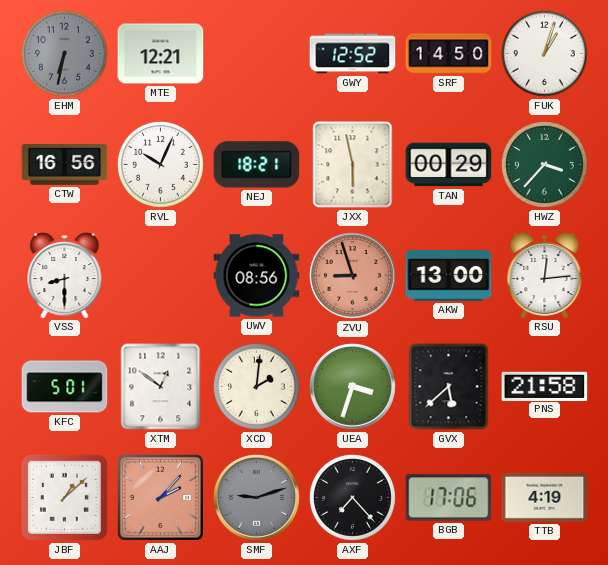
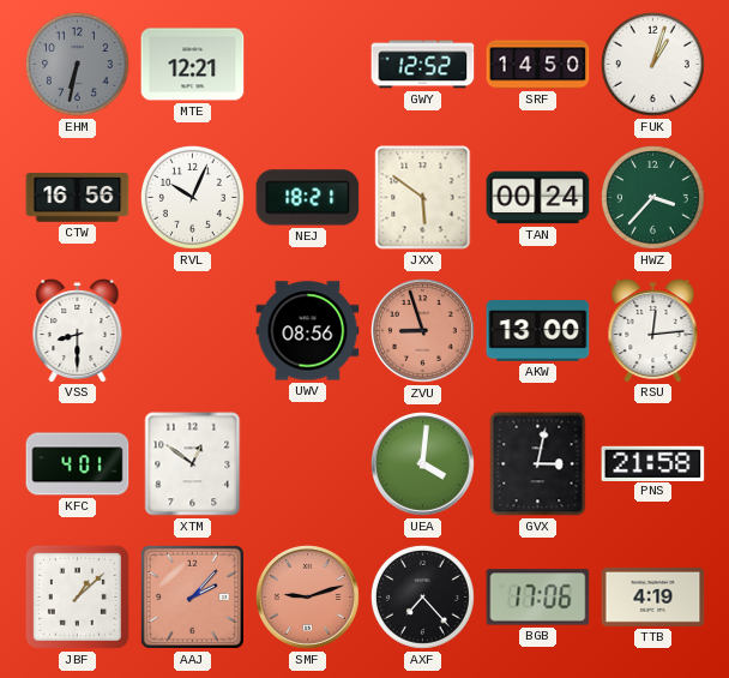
JXX: 5:58 -> 5:51
TAN: 00:29 -> 00:24
KFC: 5:01 -> 4:01
XCD: 2:01 -> none
UEA: 3:33 -> 4:01
GVX: 5:38 -> 3:02
SMF dial: grey -> salmon
